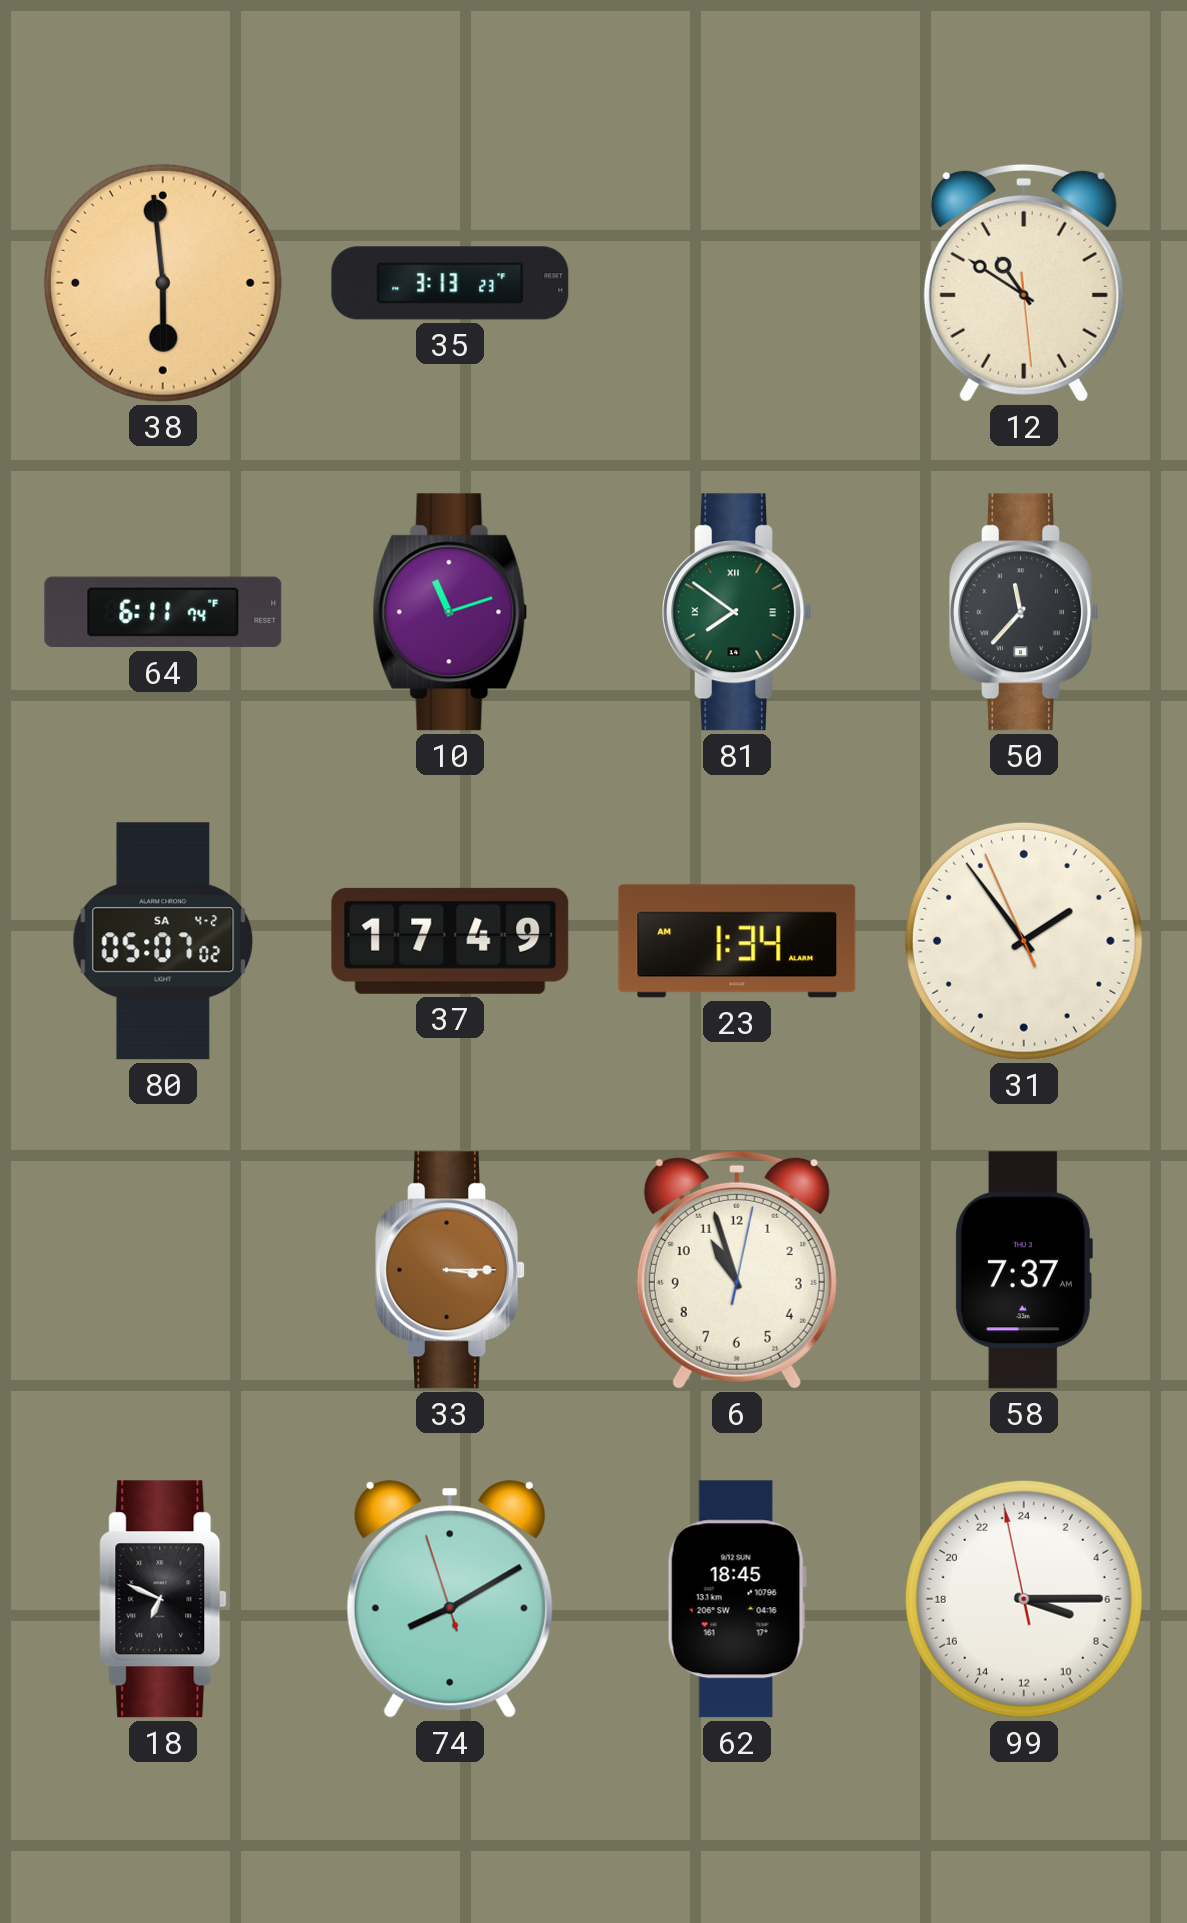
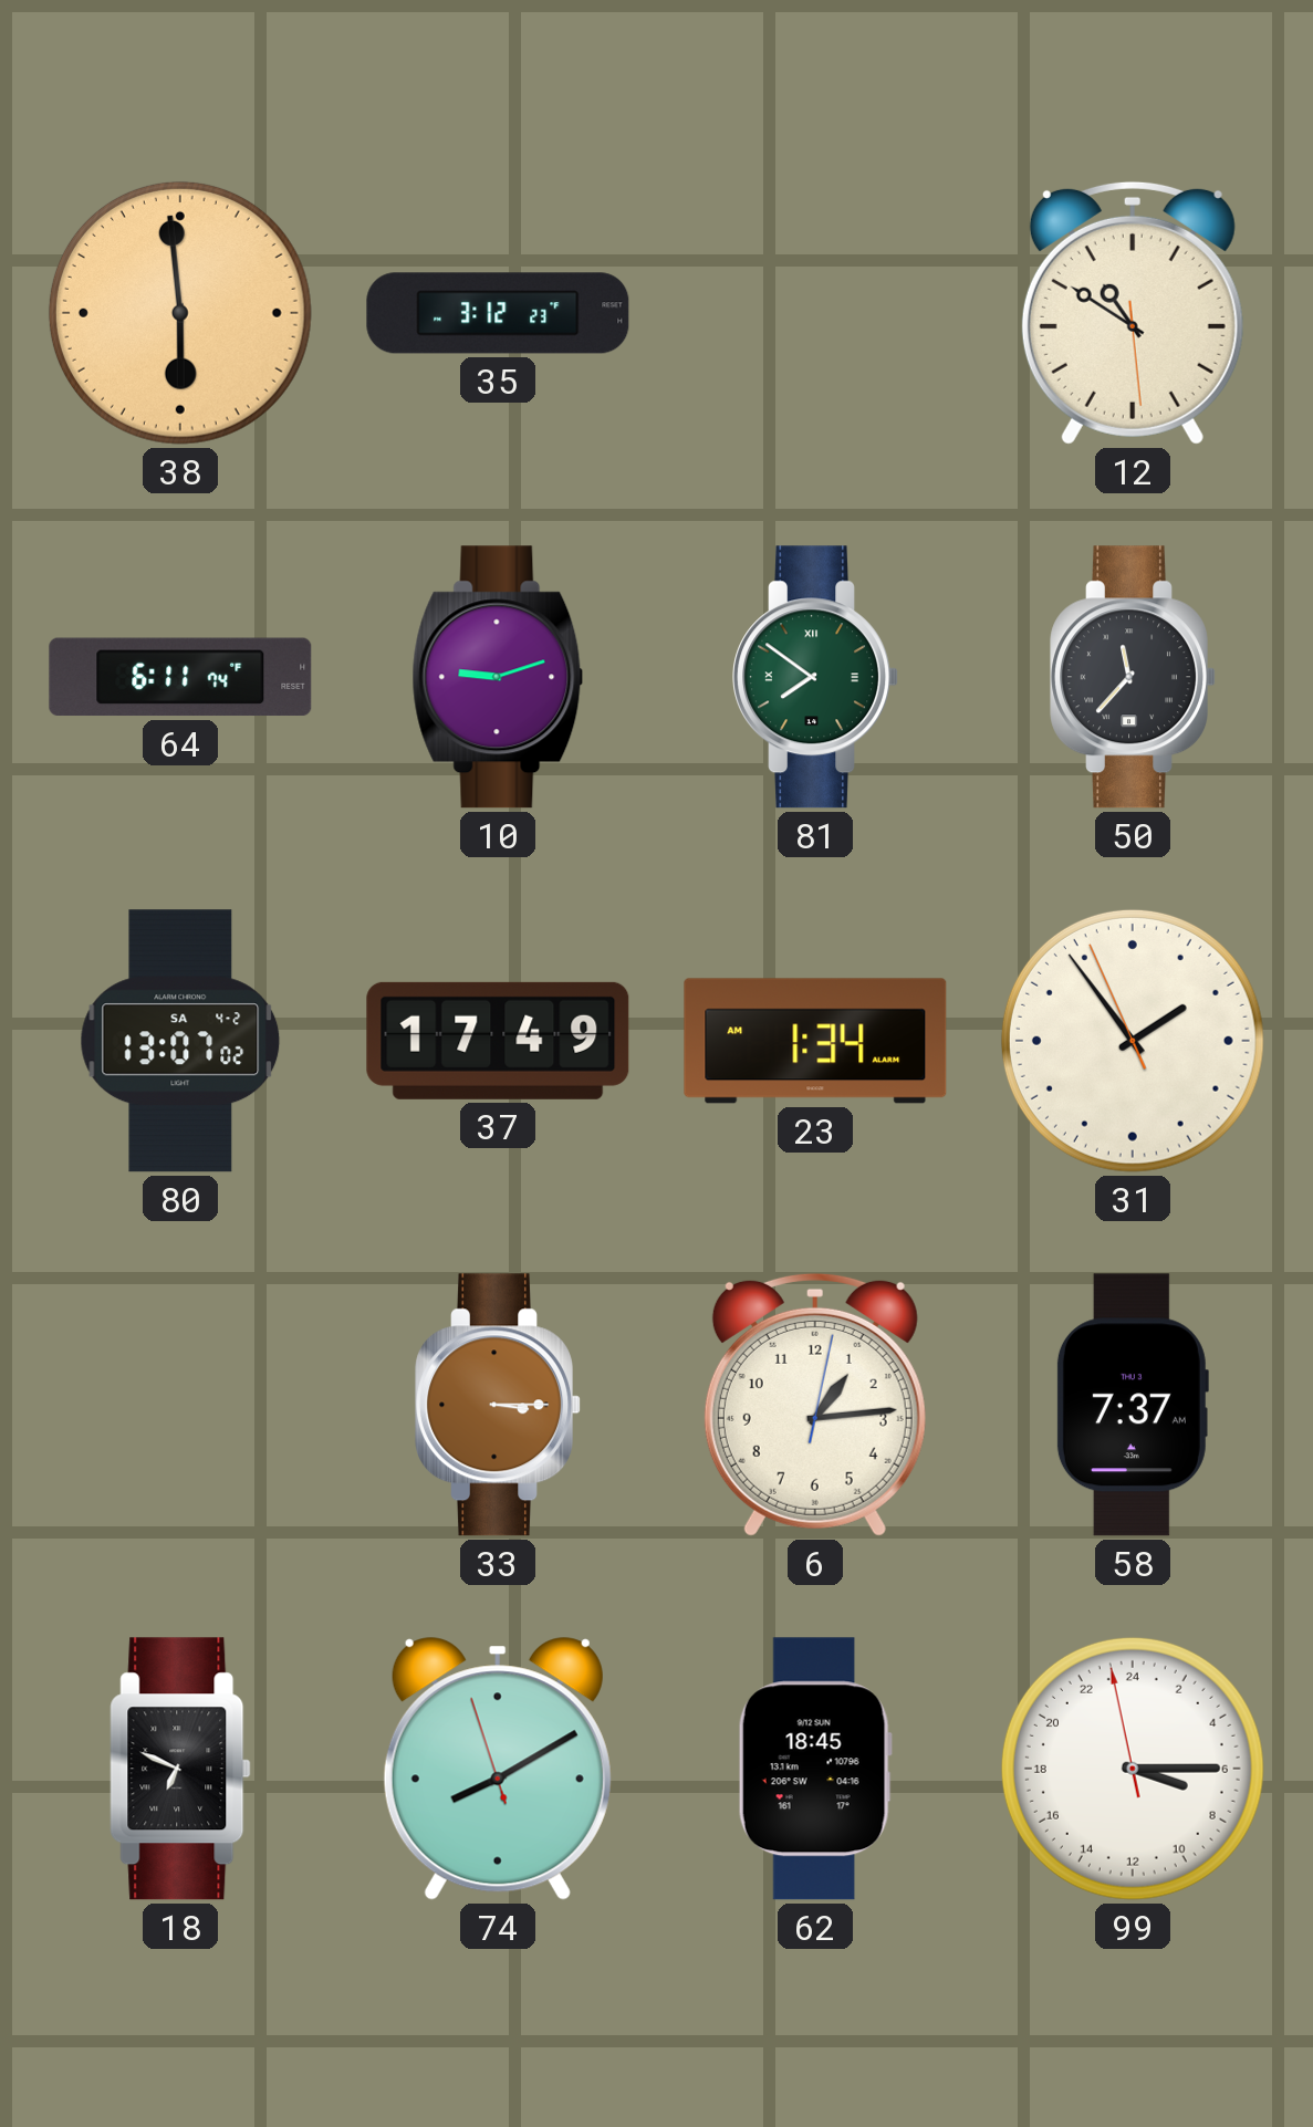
35: 3:13 -> 3:12
10: 11:12 -> 9:12
80: 05:07 -> 13:07
6: 10:57 -> 1:14
